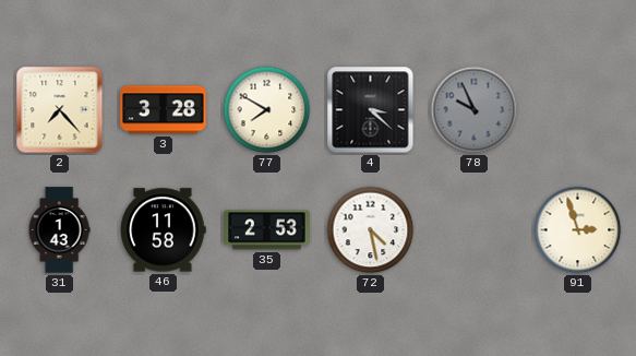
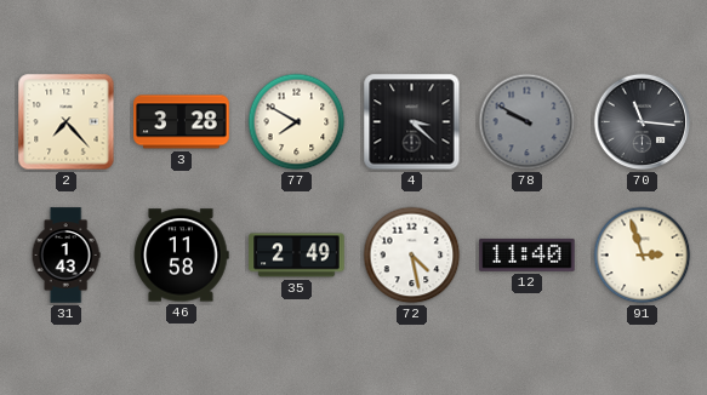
78: 9:56 -> 9:50
70: none -> 11:16
35: 2:53 -> 2:49
12: none -> 11:40
